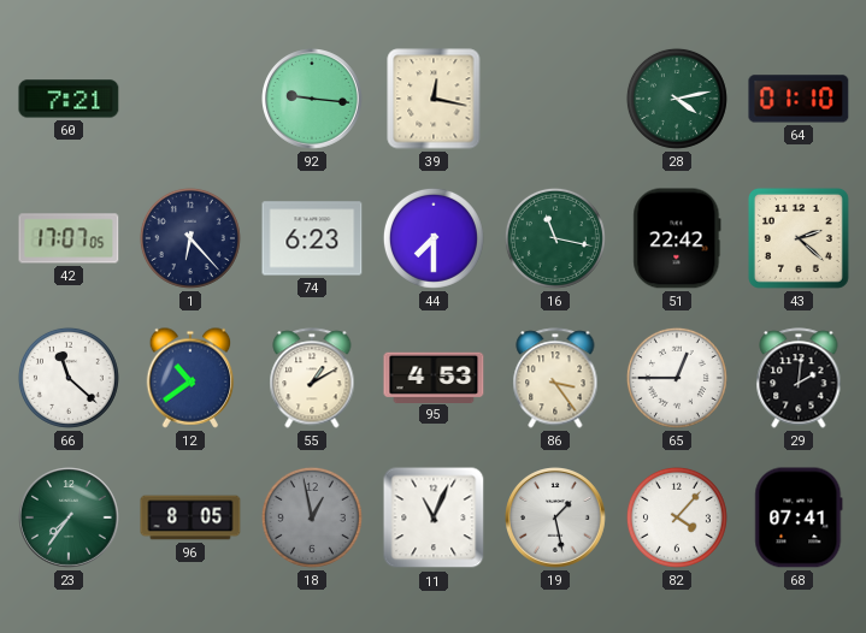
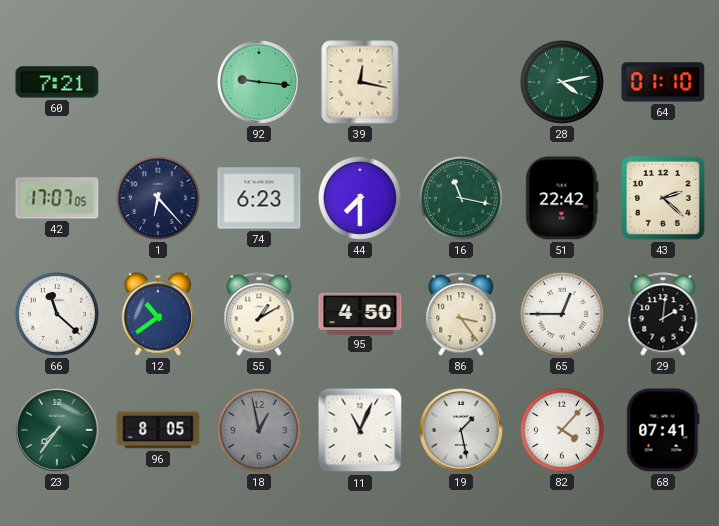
95: 4:53 -> 4:50
